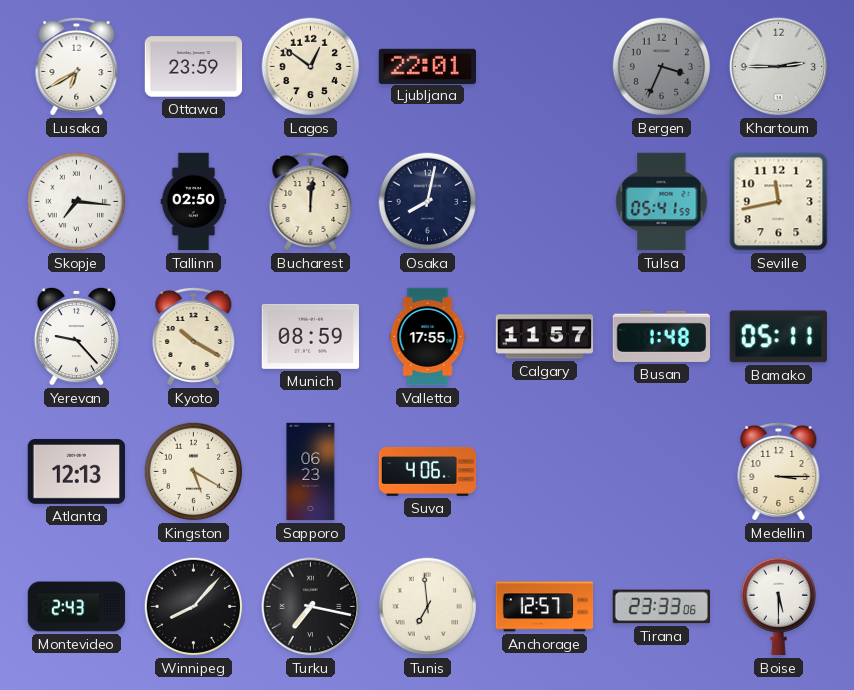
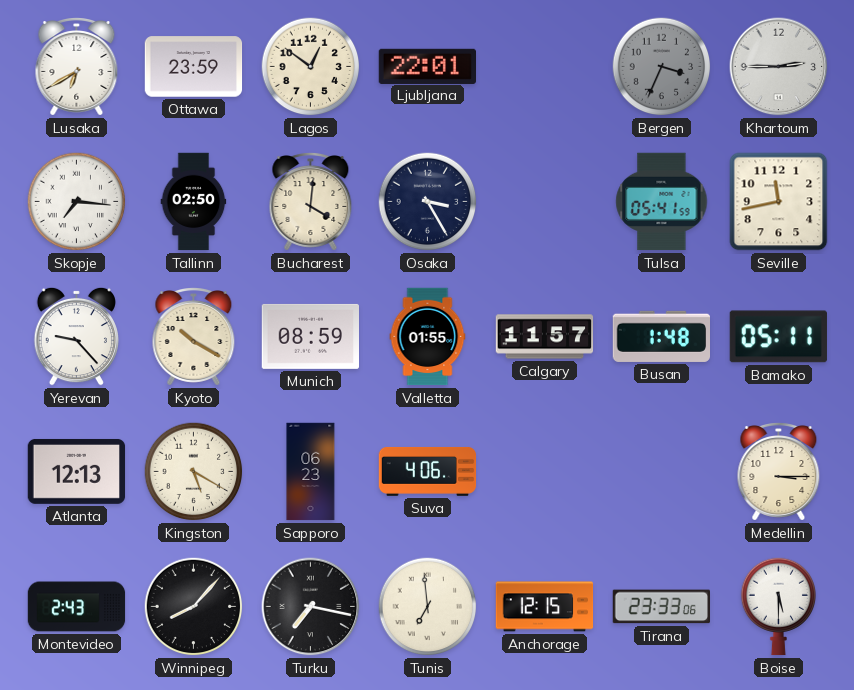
Bucharest: 12:01 -> 4:01
Osaka: 8:02 -> 3:25
Valletta: 17:55 -> 01:55
Anchorage: 12:57 -> 12:15
